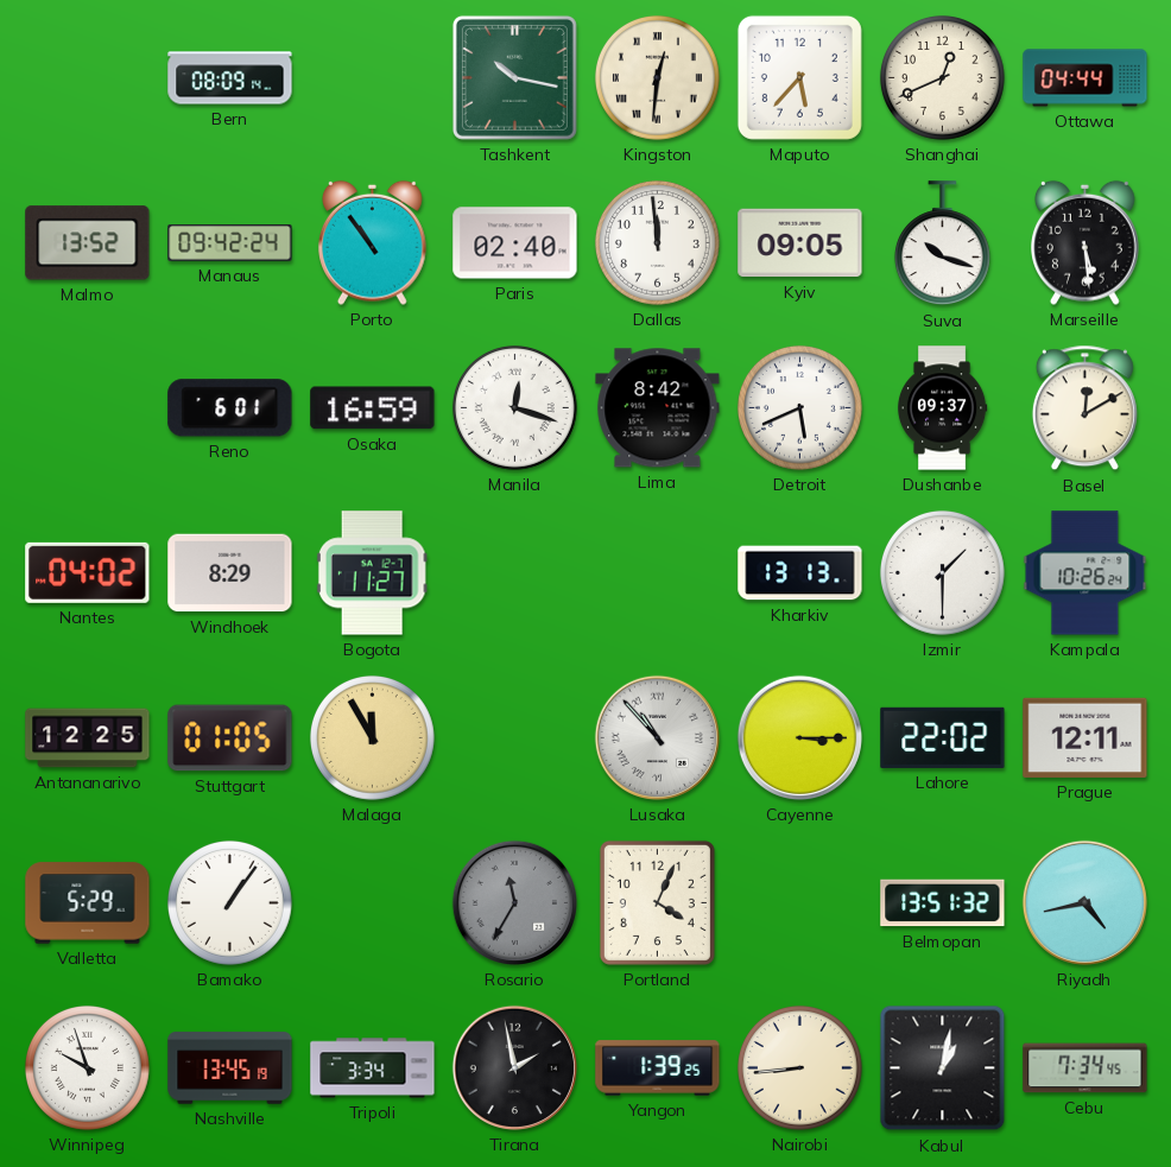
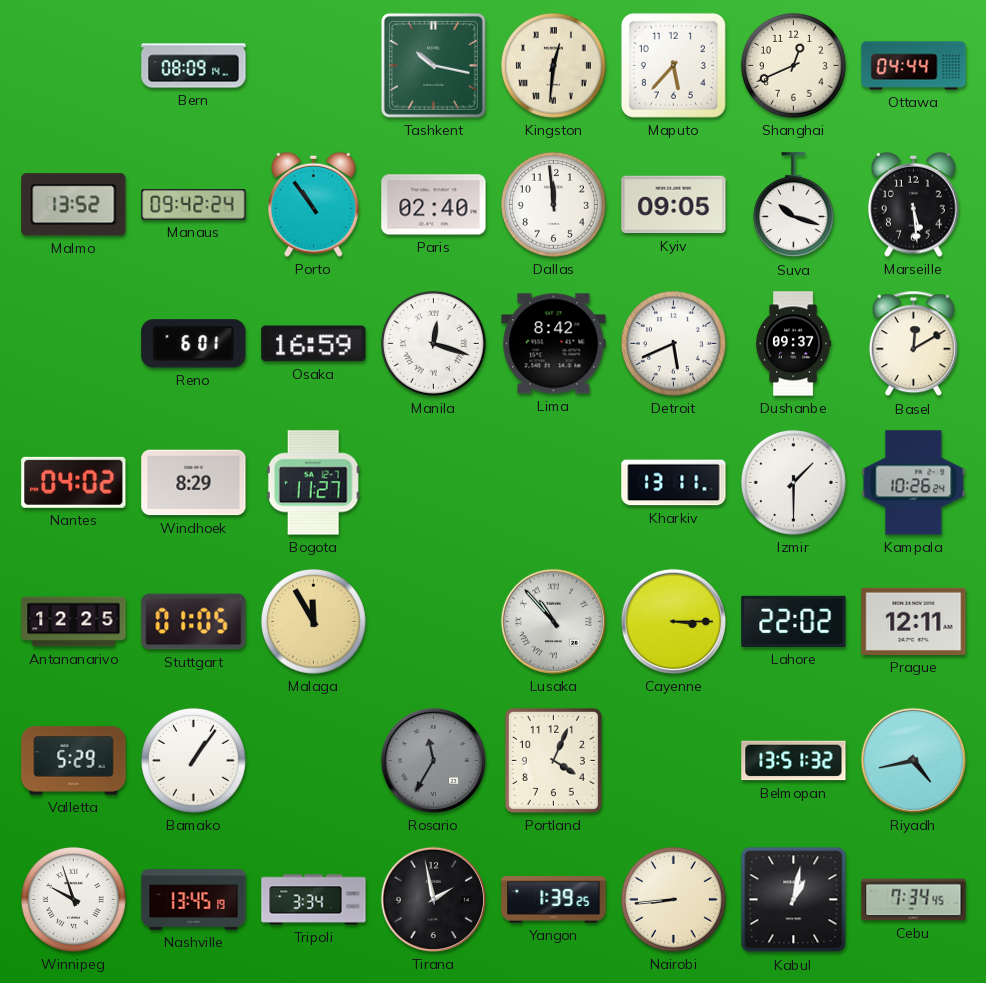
Kharkiv: 13:13 -> 13:11
